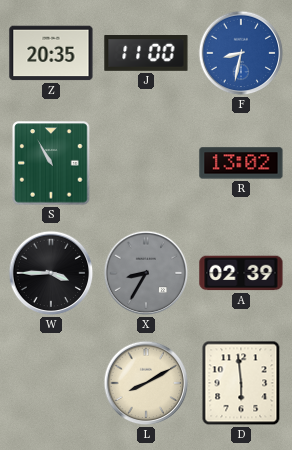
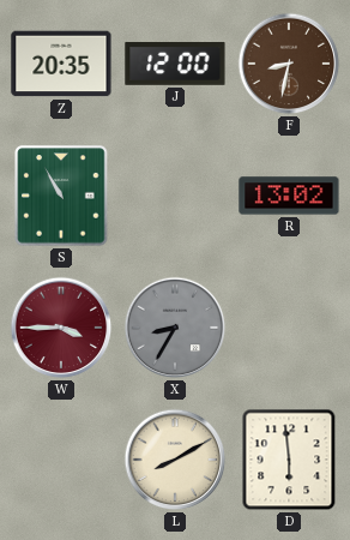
J: 11:00 -> 12:00
F dial: blue -> brown
W dial: black -> burgundy
A: 02:39 -> none
